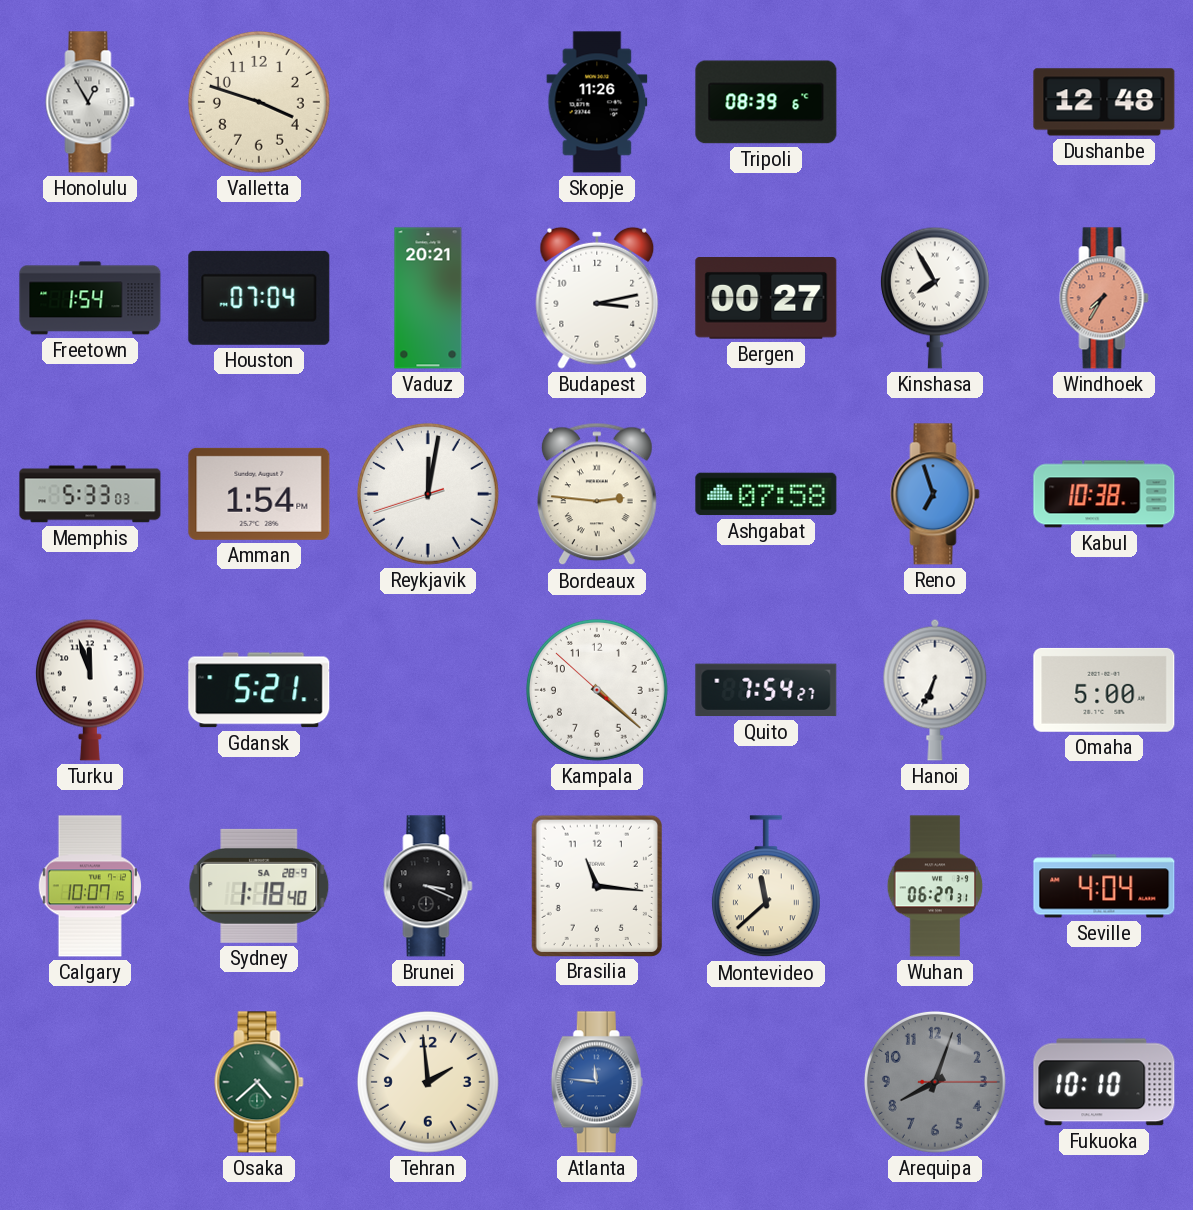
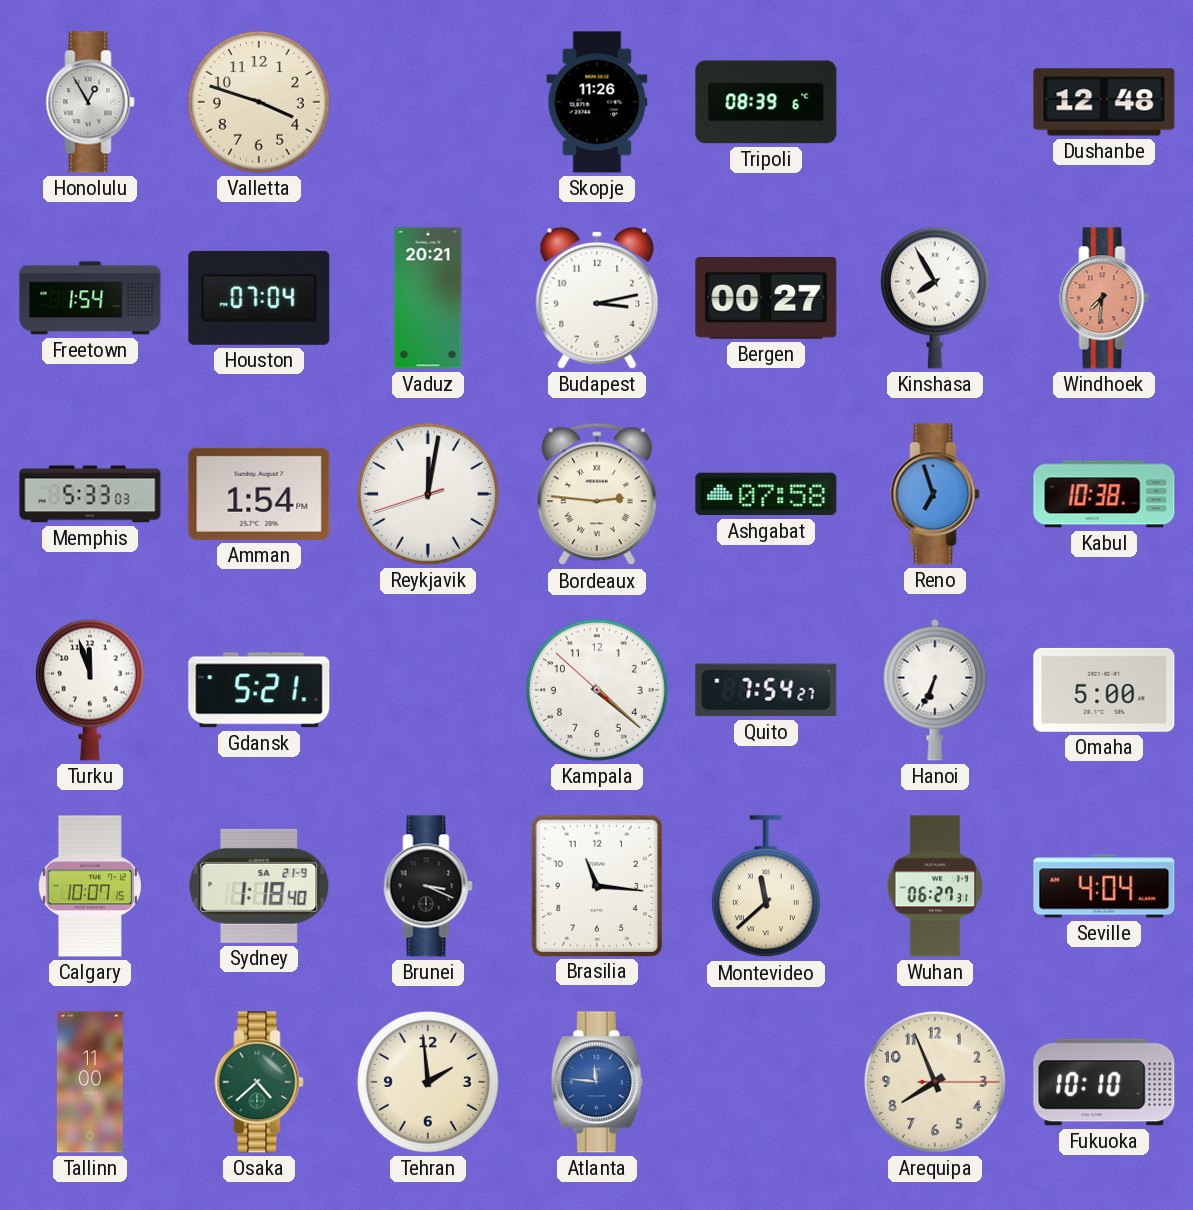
Windhoek: 7:35 -> 7:31
Sydney date: SA 28-9 -> SA 21-9
Tallinn: none -> 11:00
Arequipa: 8:03 -> 7:56
Arequipa dial: grey -> cream
